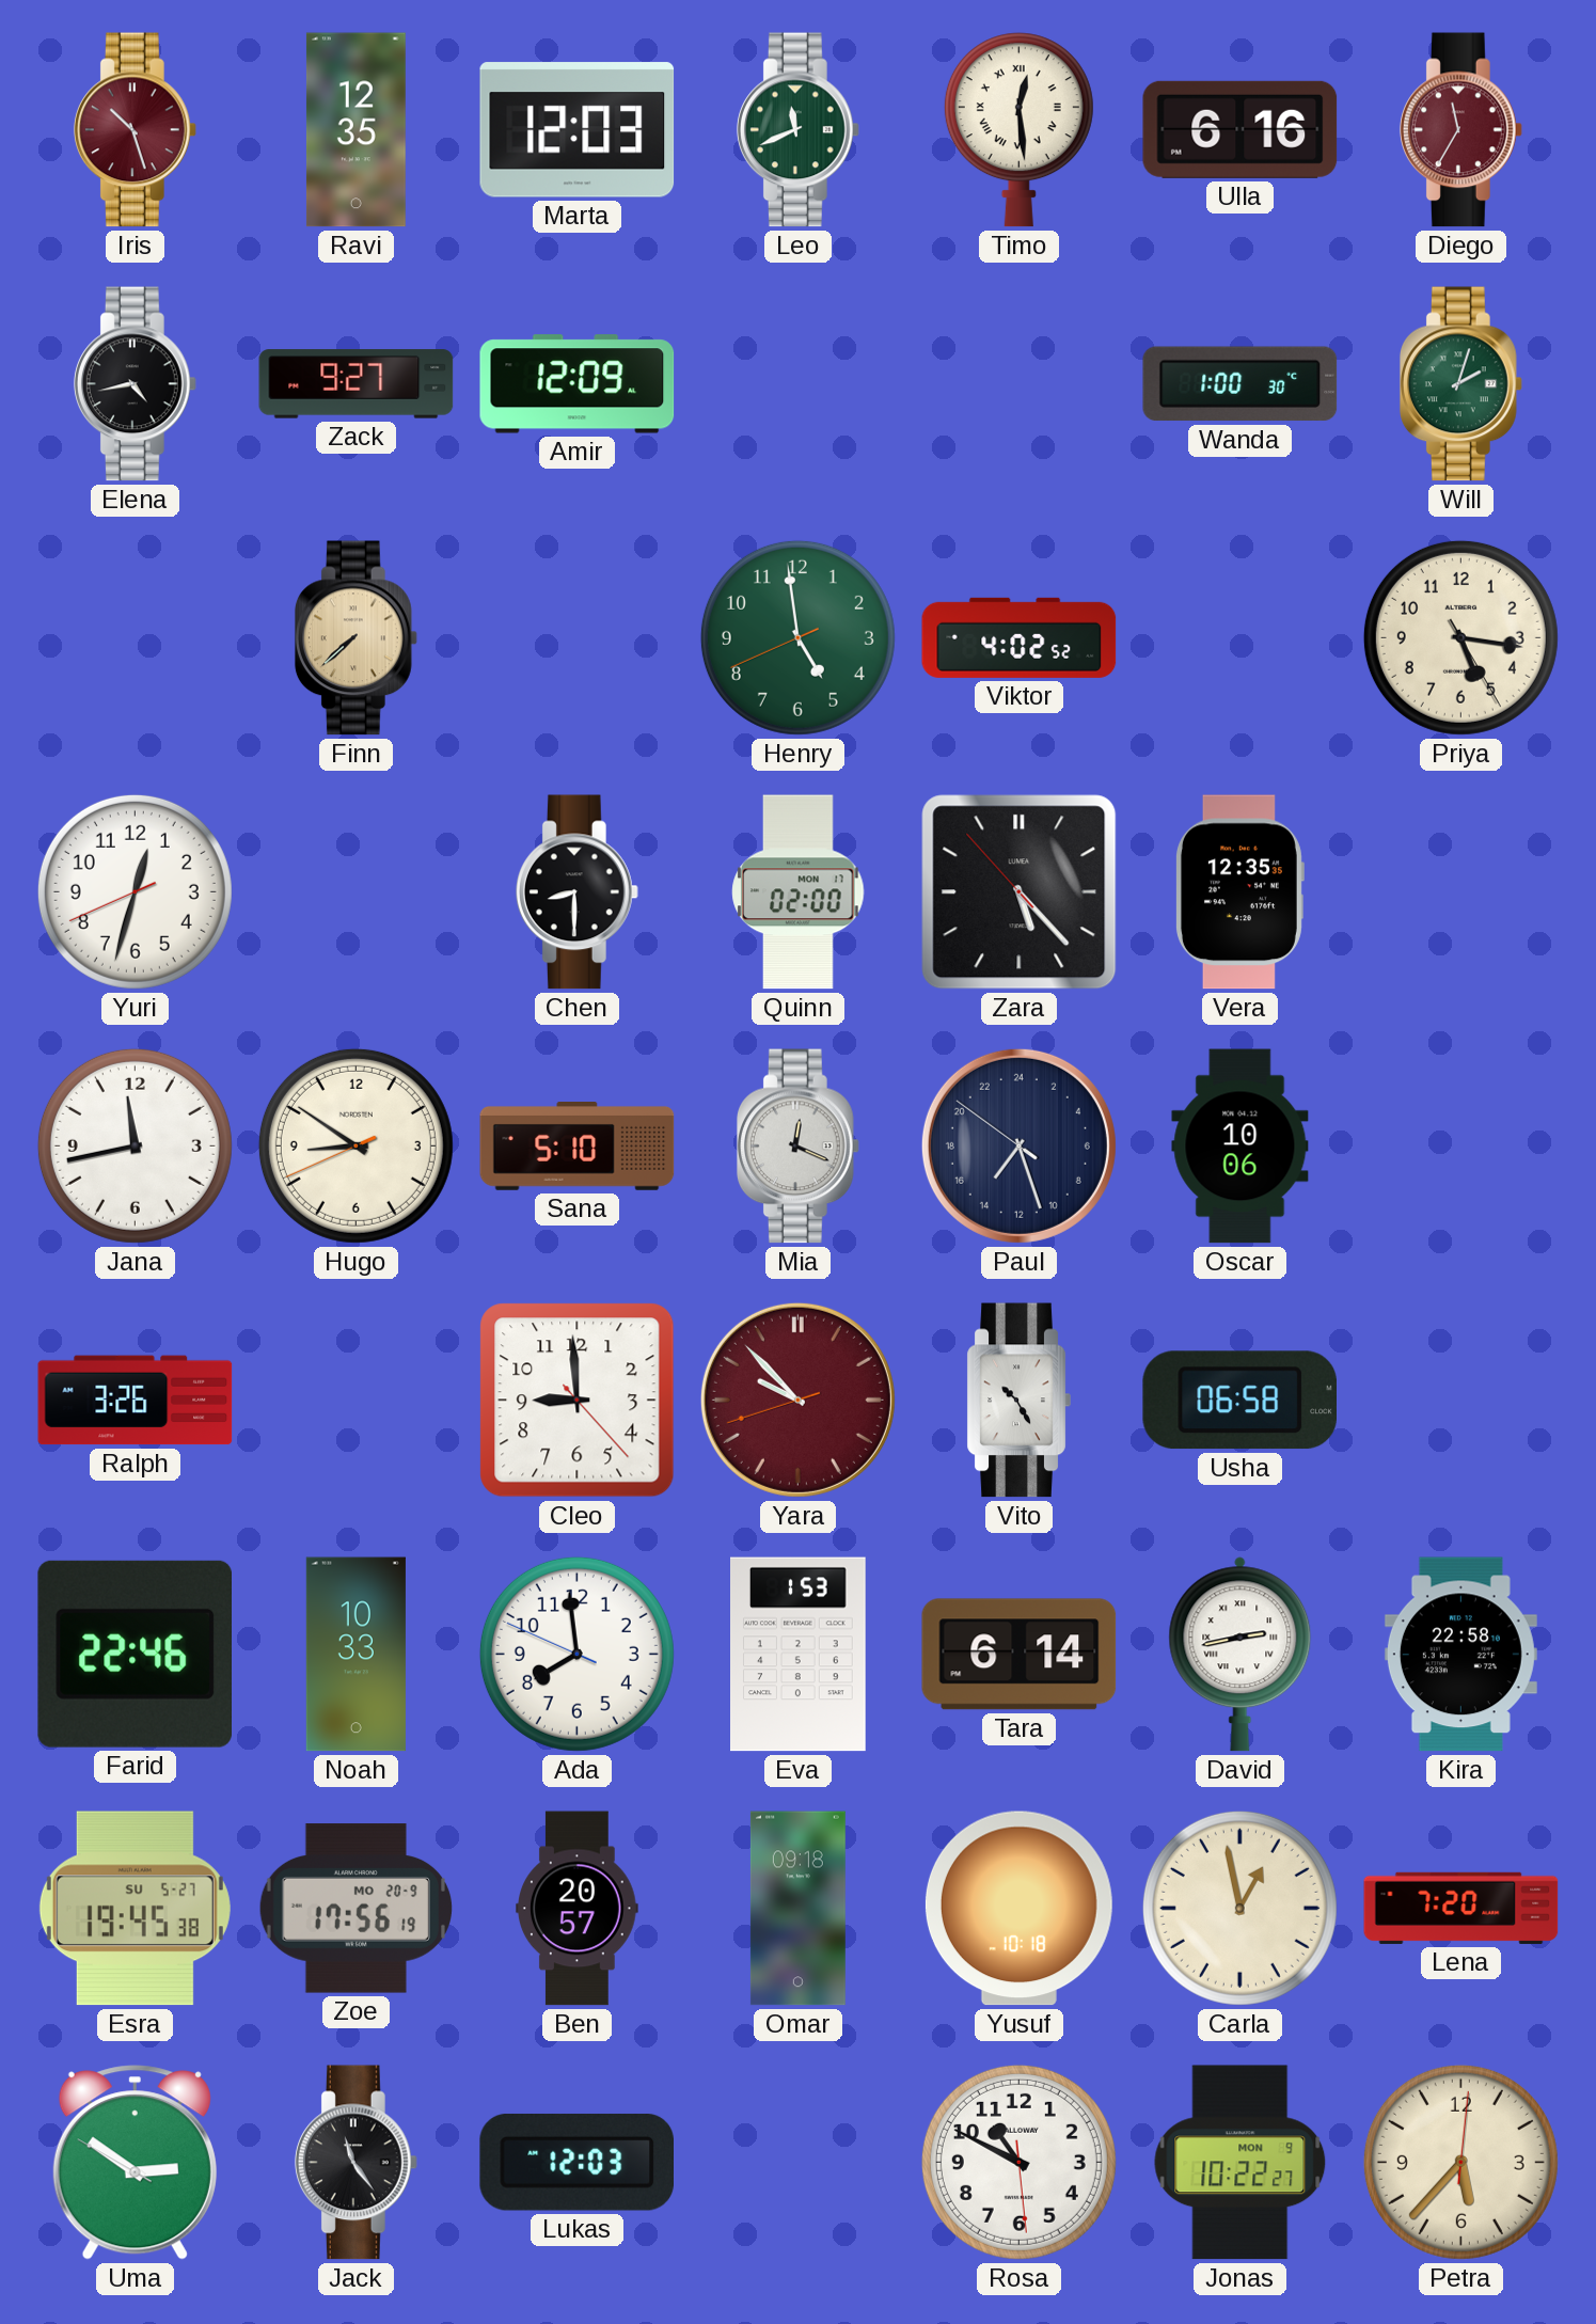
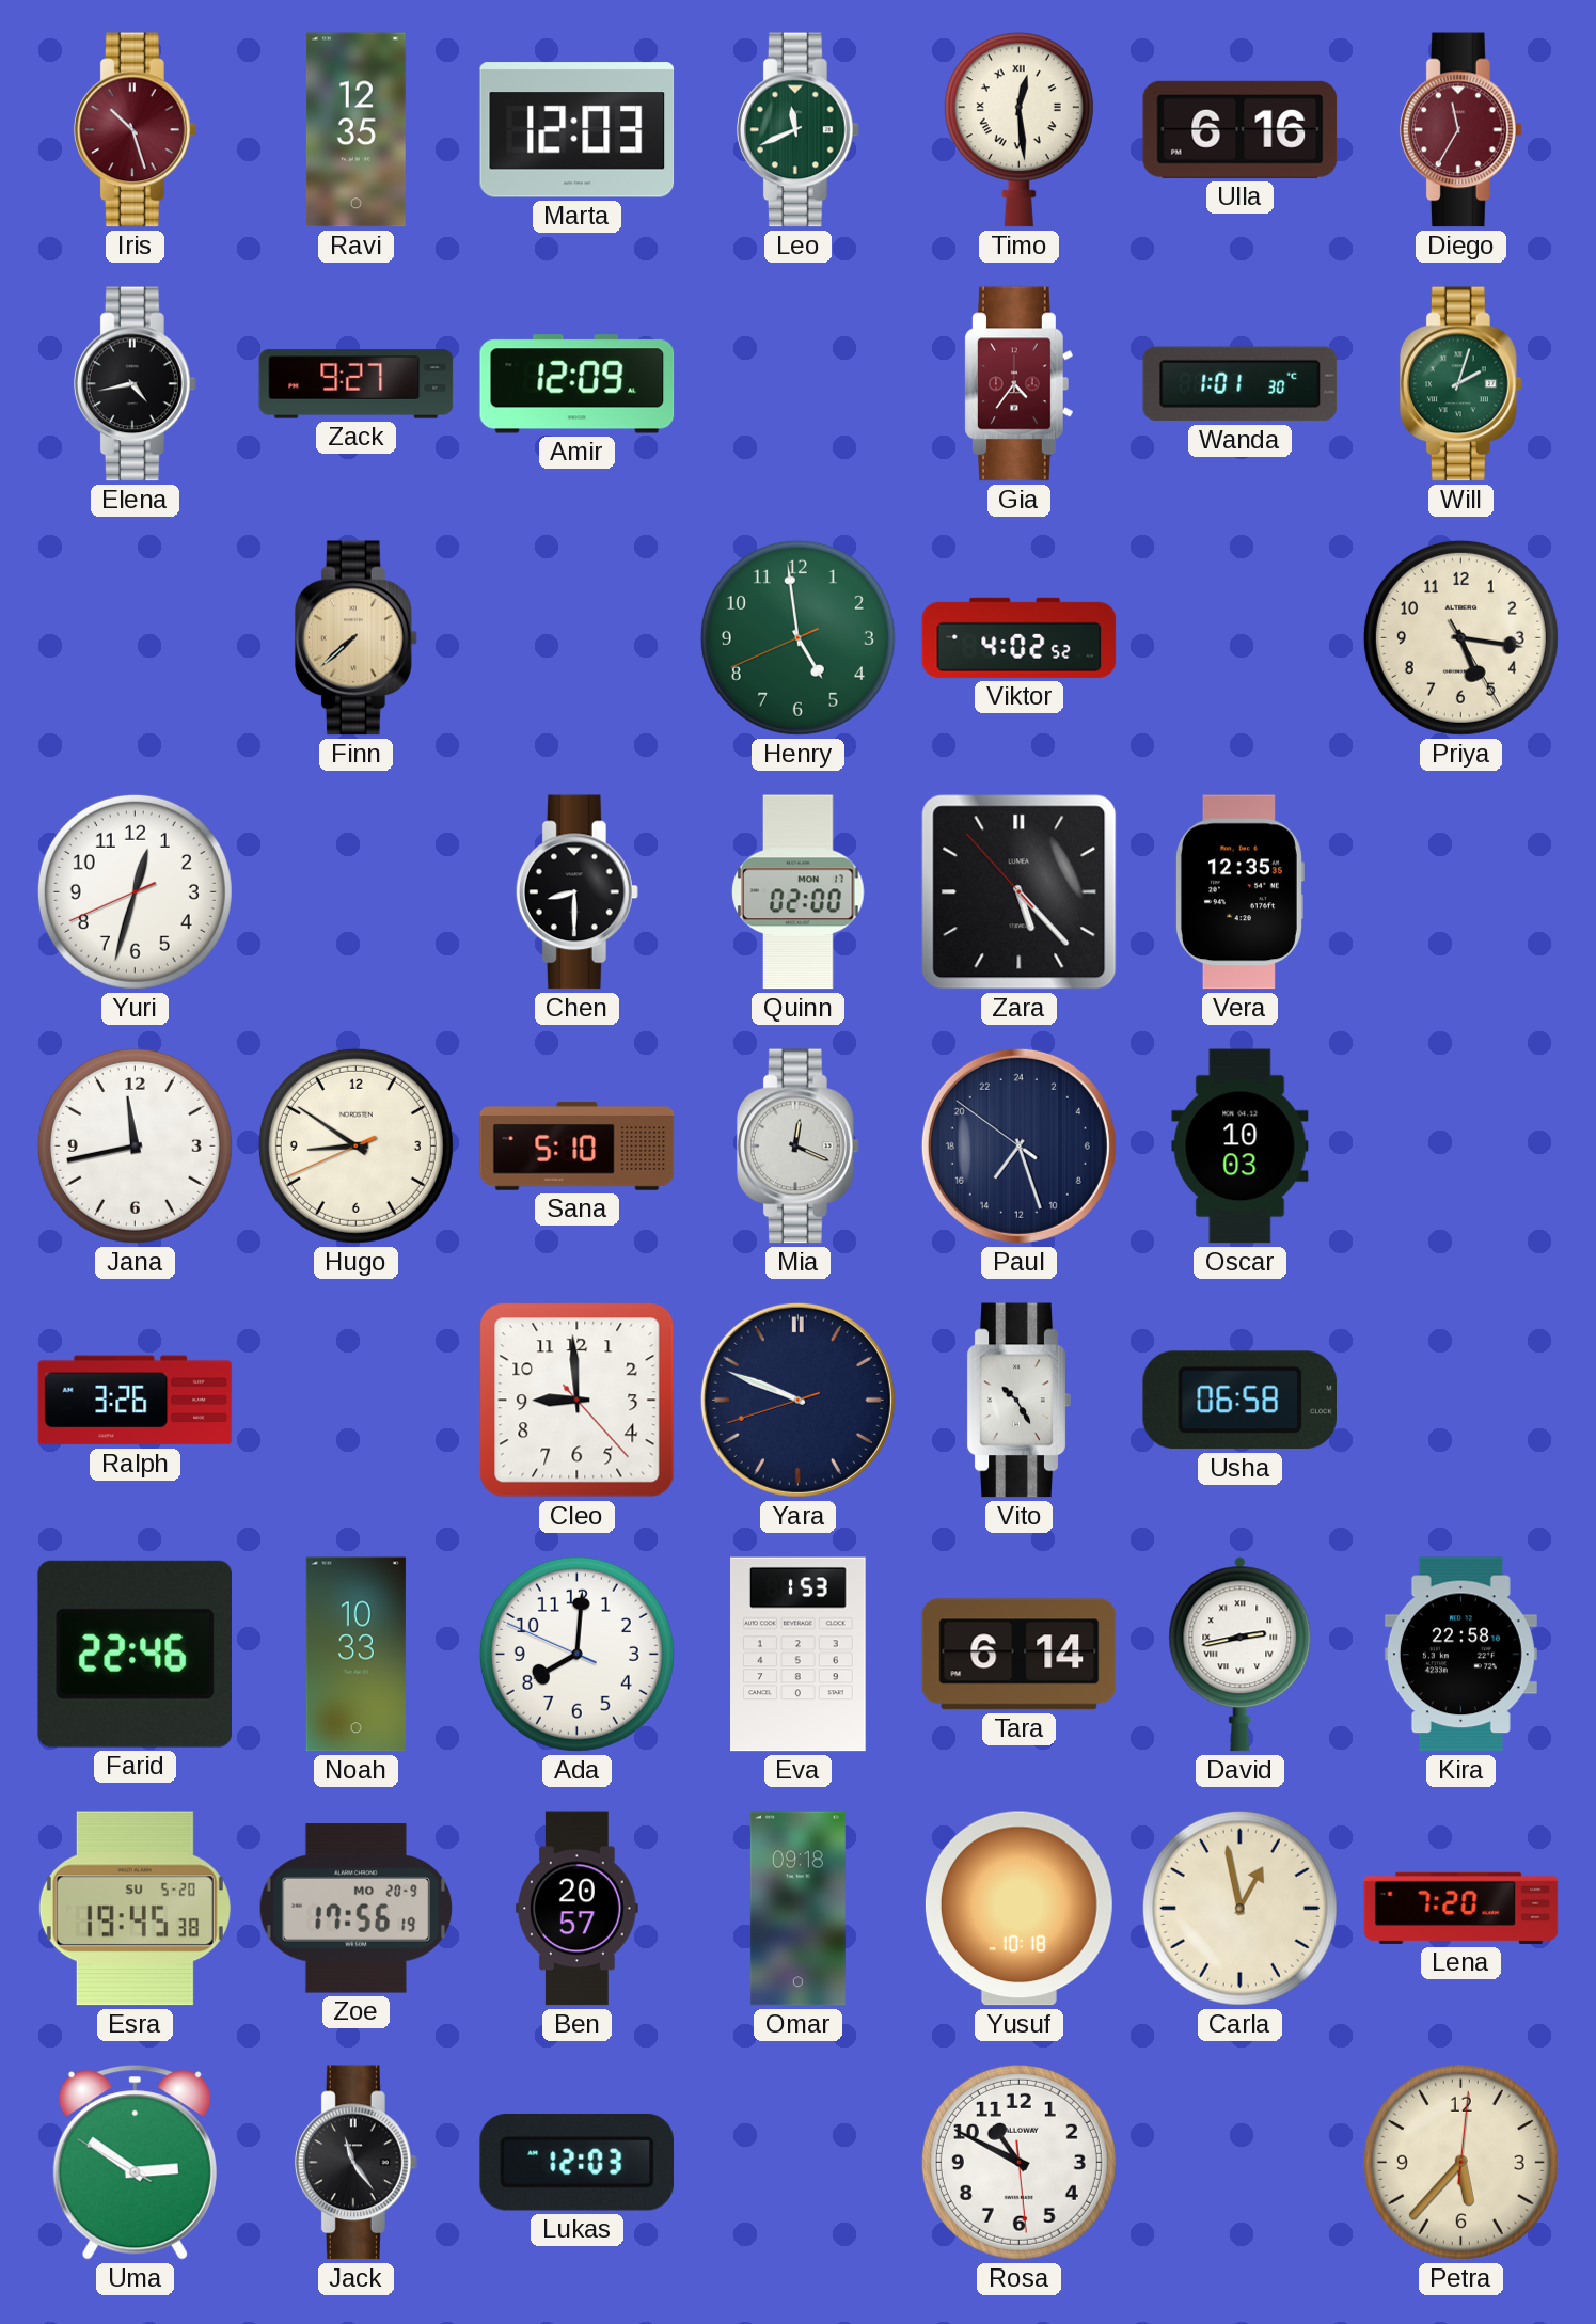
Gia: none -> 4:36
Wanda: 1:00 -> 1:01
Oscar: 10:06 -> 10:03
Yara: 9:52 -> 9:48
Yara dial: burgundy -> navy
Ada: 7:58 -> 8:00
Esra date: SU 5-27 -> SU 5-20
Jonas: 10:22 -> none
